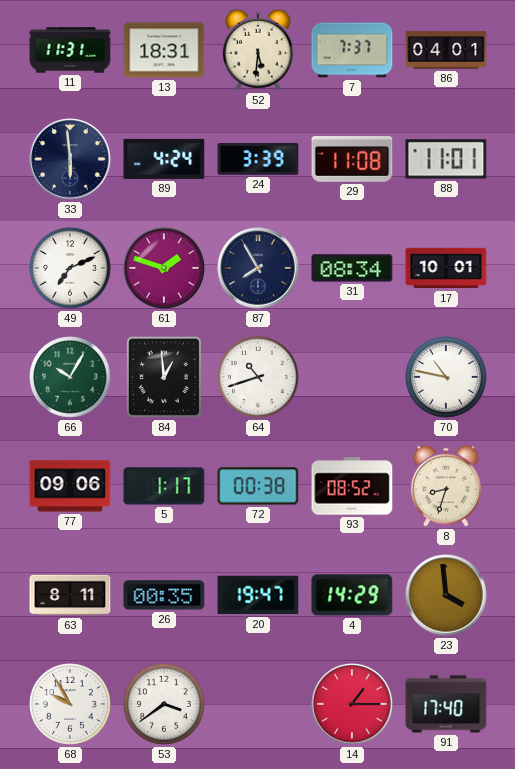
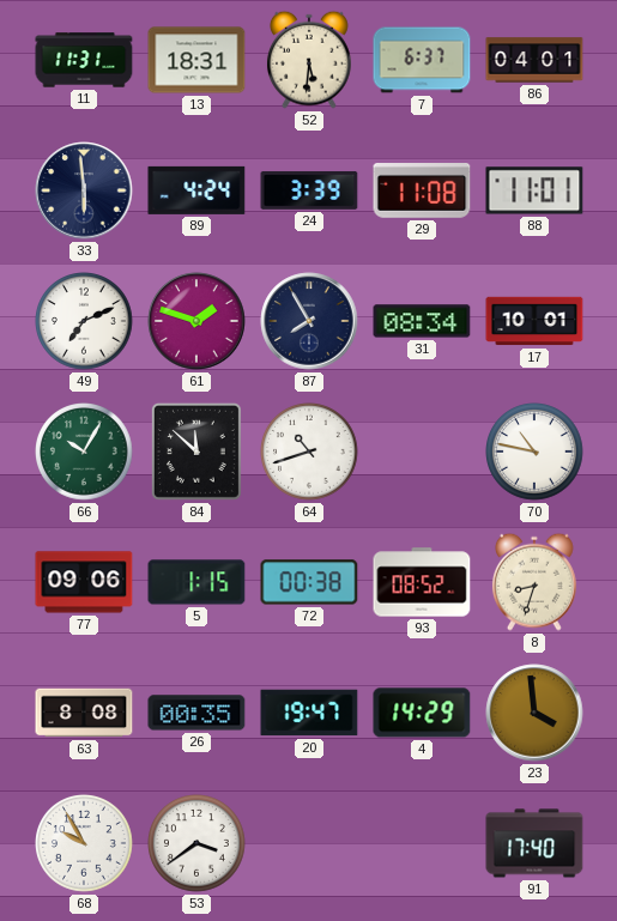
7: 7:37 -> 6:37
84: 12:59 -> 11:52
5: 1:17 -> 1:15
63: 8:11 -> 8:08
14: 1:15 -> none
